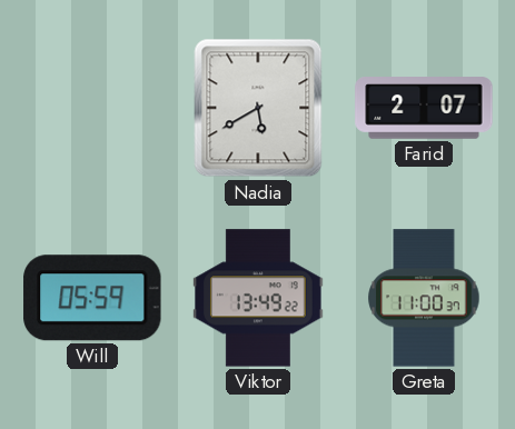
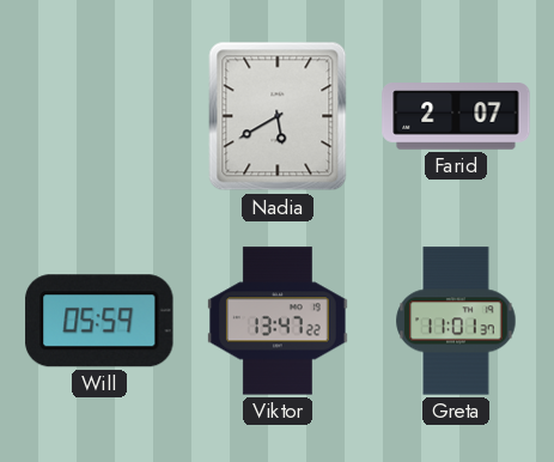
Viktor: 13:49 -> 13:47
Greta: 11:00 -> 11:01
